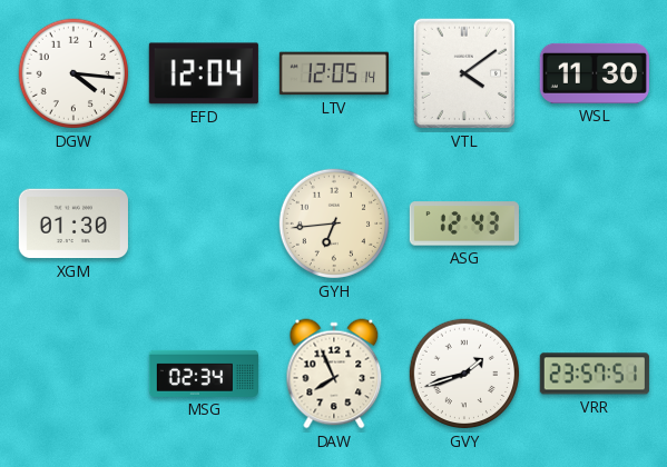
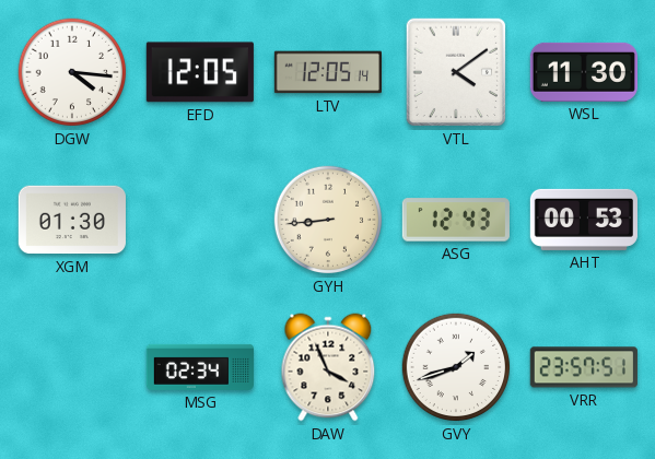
EFD: 12:04 -> 12:05
GYH: 6:44 -> 8:44
AHT: none -> 00:53
DAW: 7:56 -> 3:56
